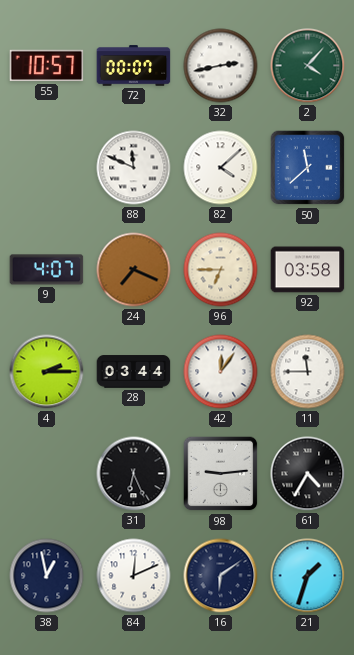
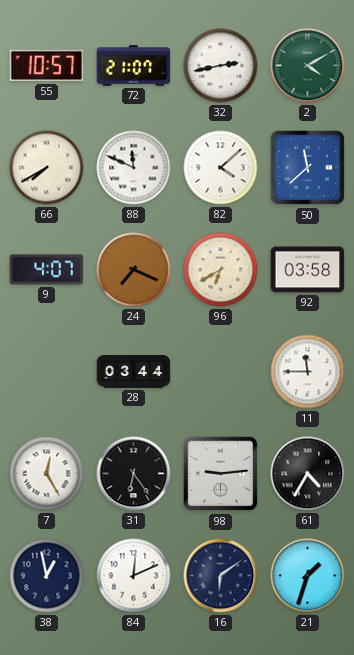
72: 00:07 -> 21:07
2: 4:07 -> 4:10
66: none -> 7:40
96: 6:45 -> 6:40
4: 2:15 -> none
42: 12:06 -> none
7: none -> 12:25
31: 6:26 -> 6:24
